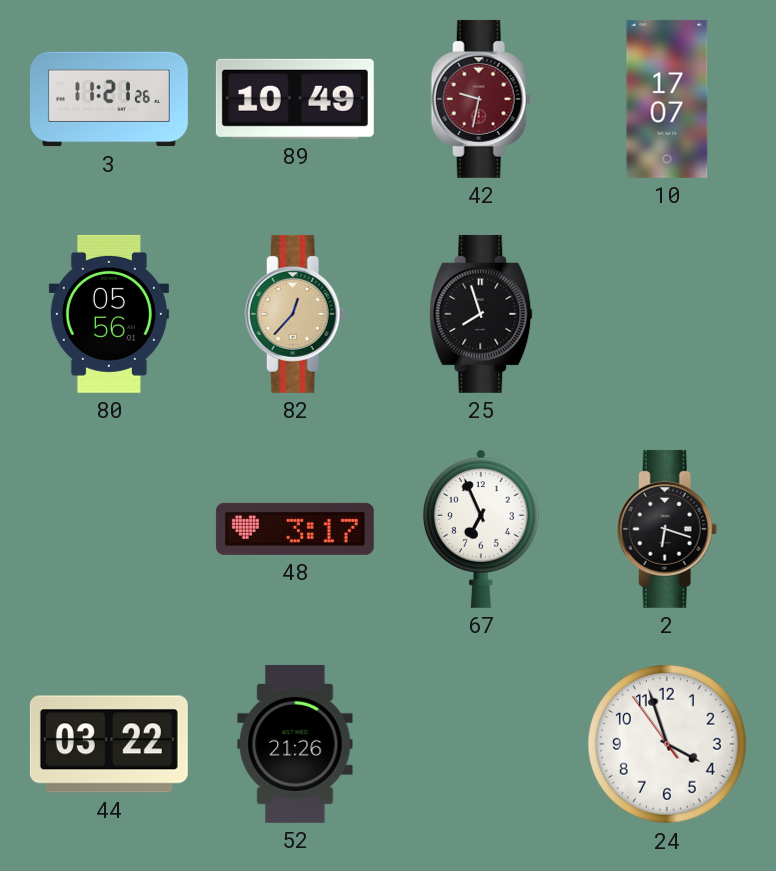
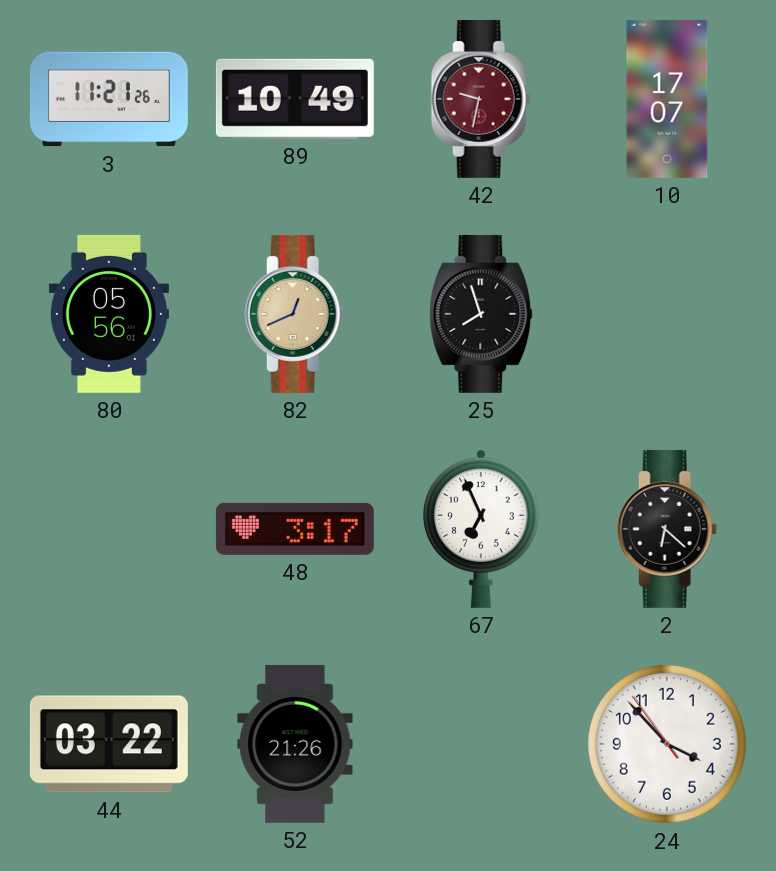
82: 12:37 -> 12:41
2: 6:18 -> 6:22
24: 3:56 -> 3:52
